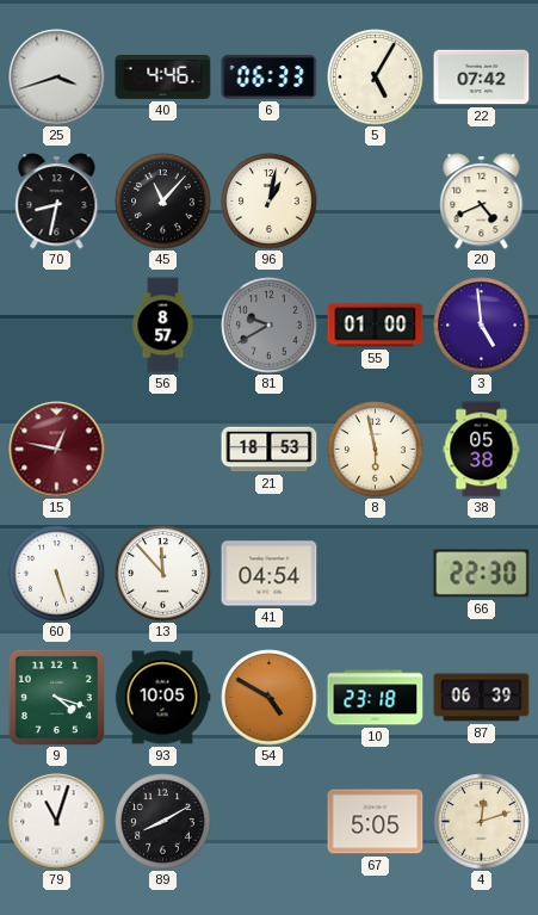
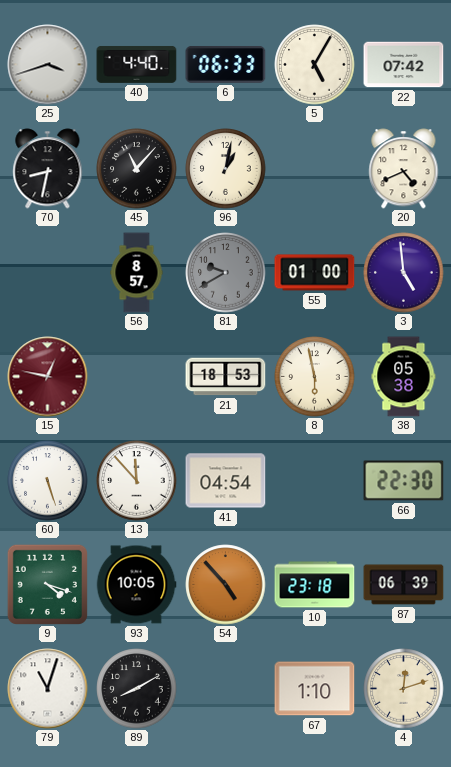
40: 4:46 -> 4:40
54: 4:50 -> 4:53
67: 5:05 -> 1:10
